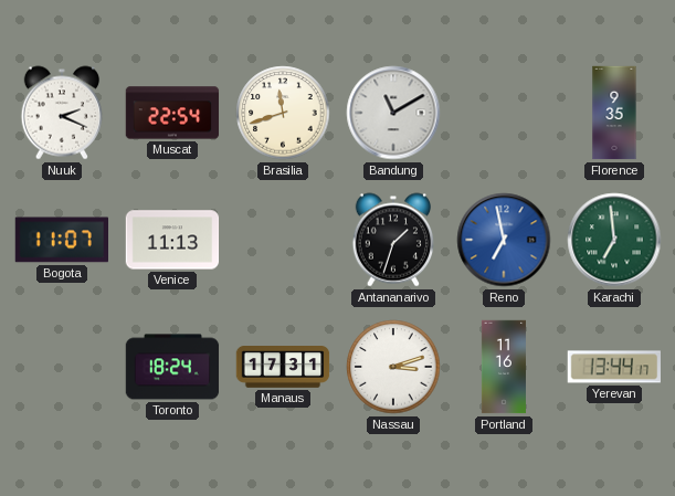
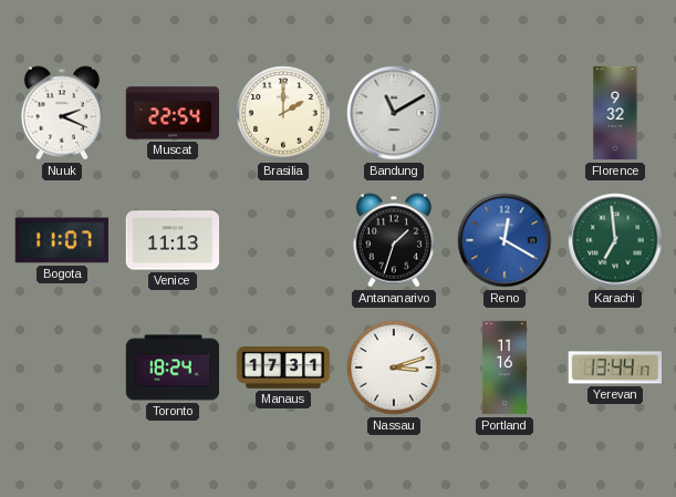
Brasilia: 11:42 -> 2:00
Florence: 9:35 -> 9:32
Reno: 6:58 -> 12:20
